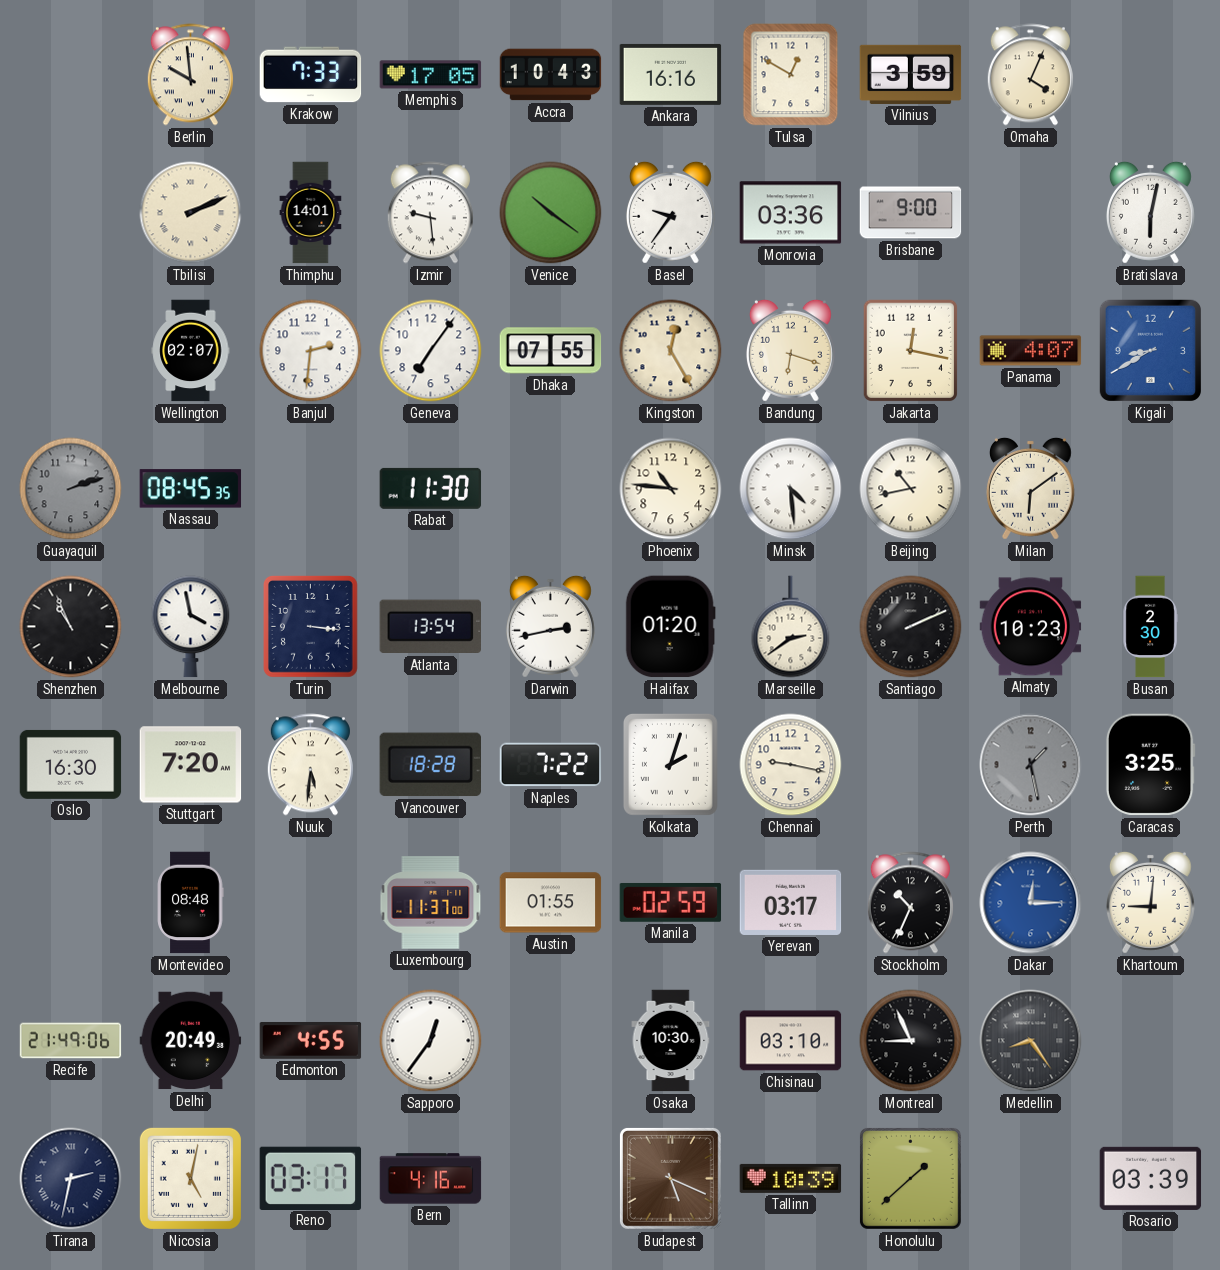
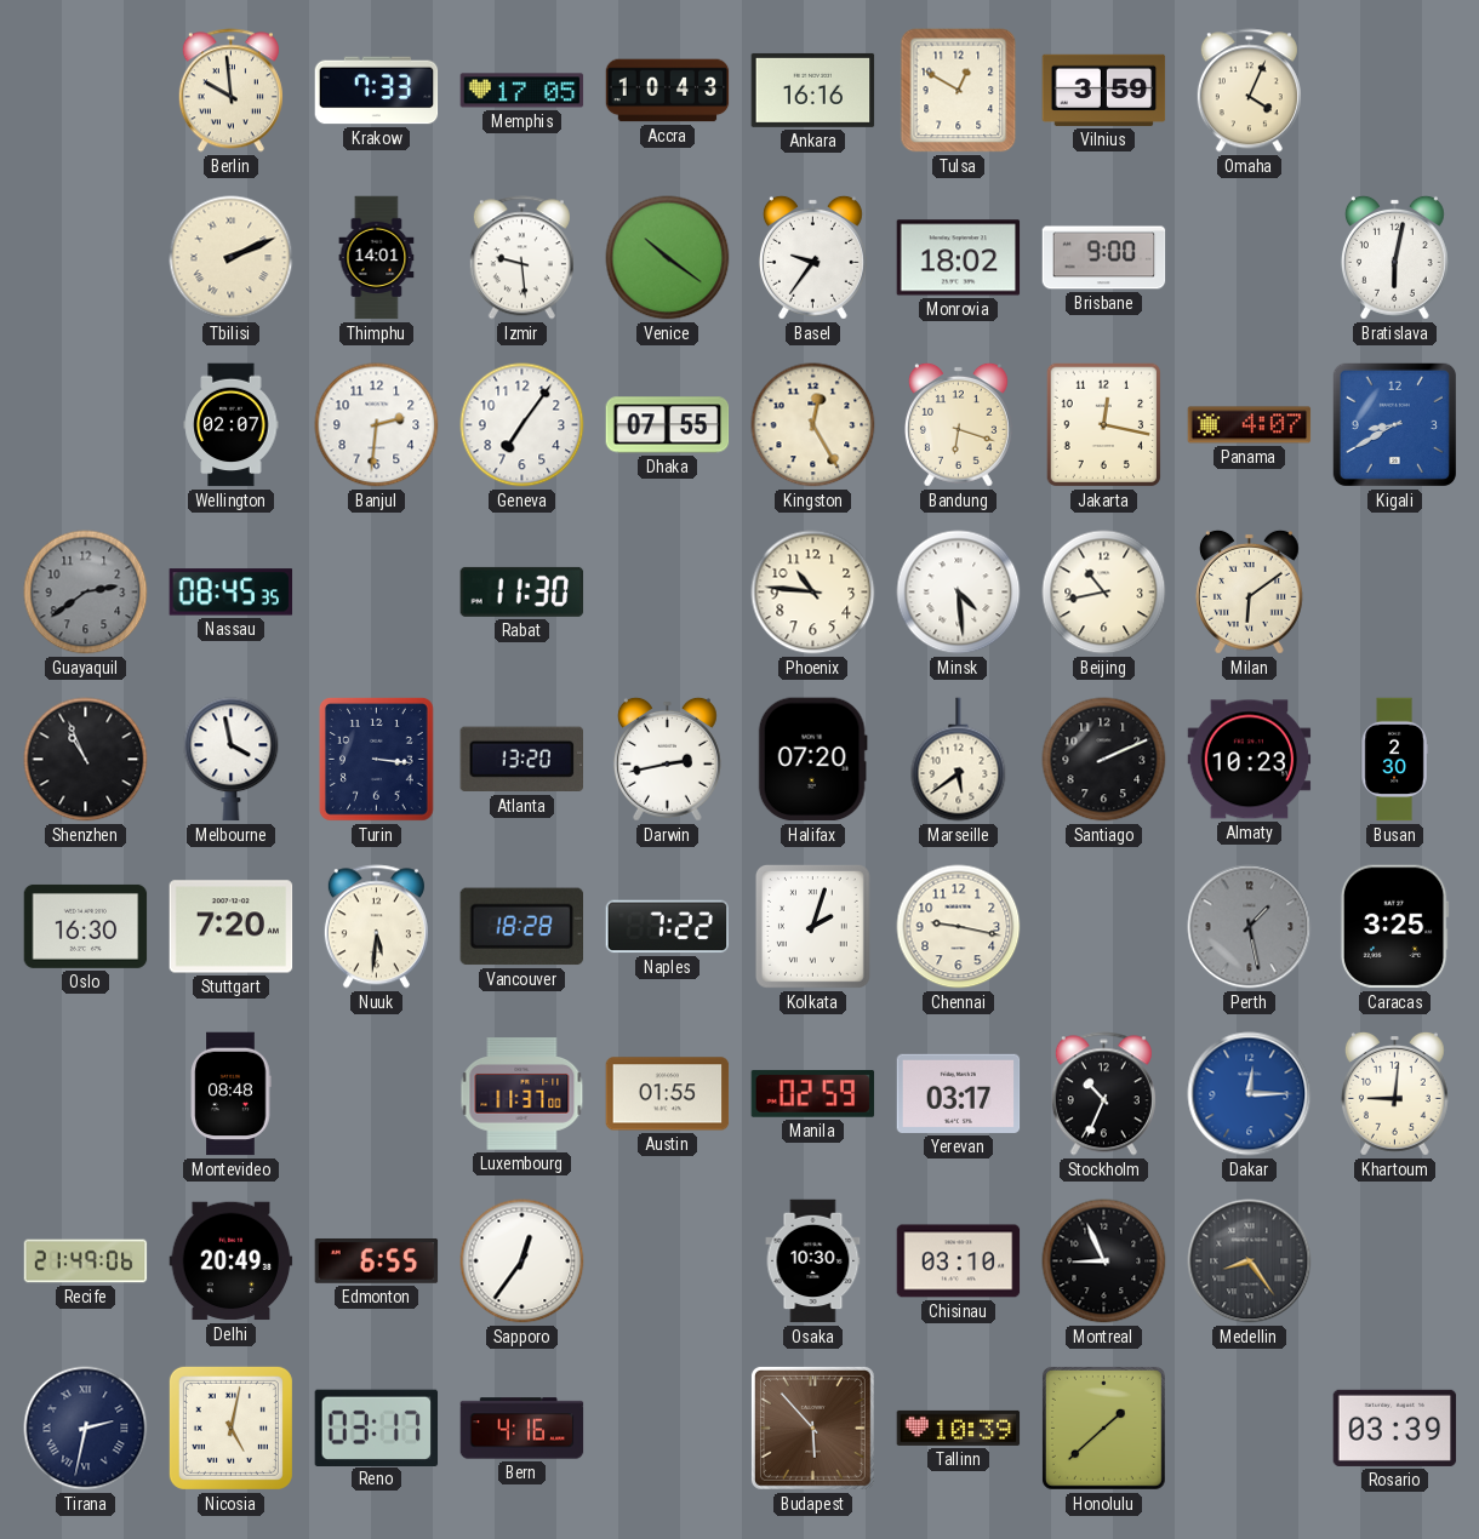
Monrovia: 03:36 -> 18:02
Guayaquil: 2:12 -> 2:39
Atlanta: 13:54 -> 13:20
Halifax: 01:20 -> 07:20
Marseille: 2:39 -> 5:39
Edmonton: 4:55 -> 6:55
Budapest: 5:19 -> 5:53
